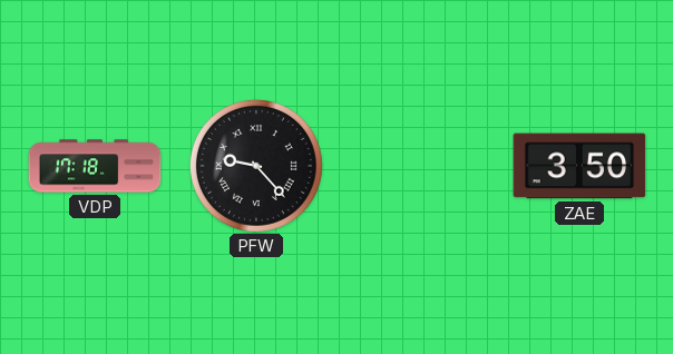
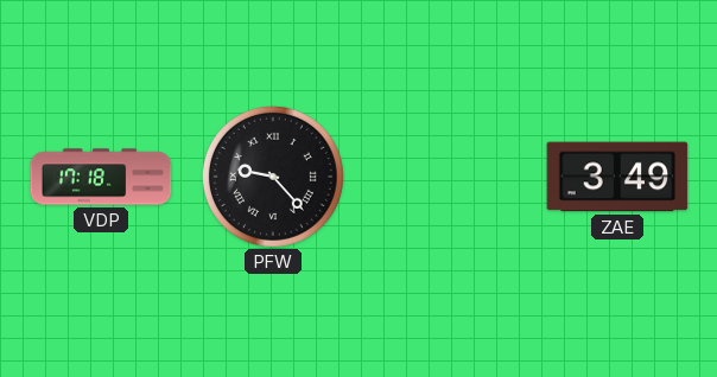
ZAE: 3:50 -> 3:49
